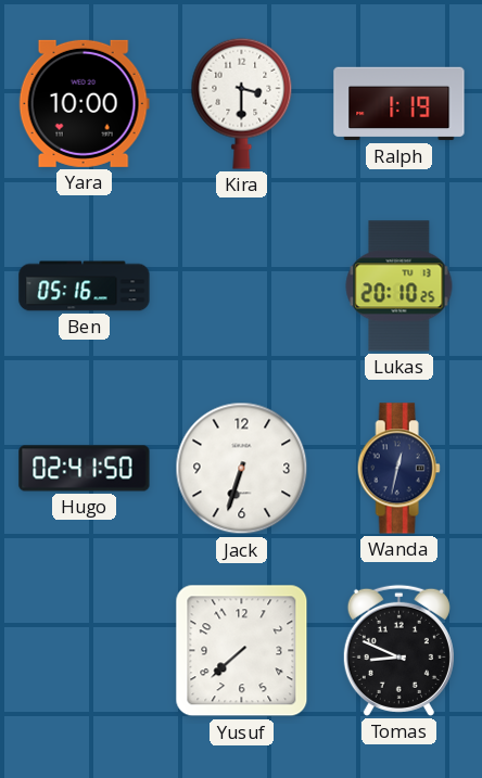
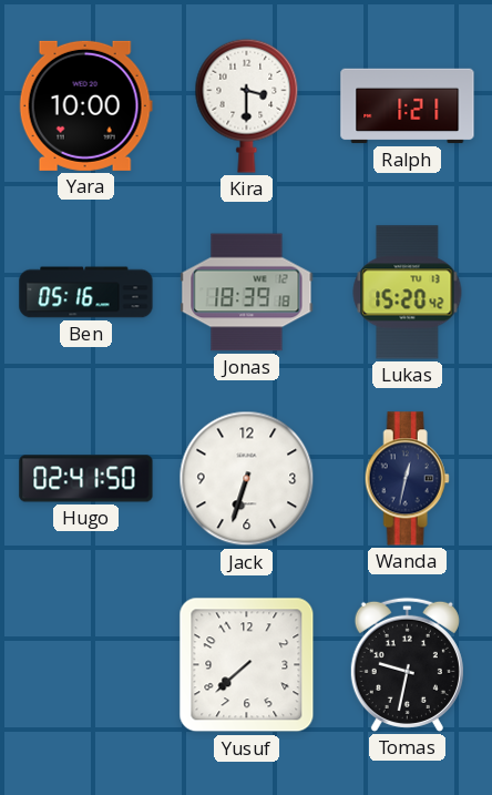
Ralph: 1:19 -> 1:21
Jonas: none -> 18:39
Lukas: 20:10 -> 15:20
Tomas: 8:49 -> 9:32
